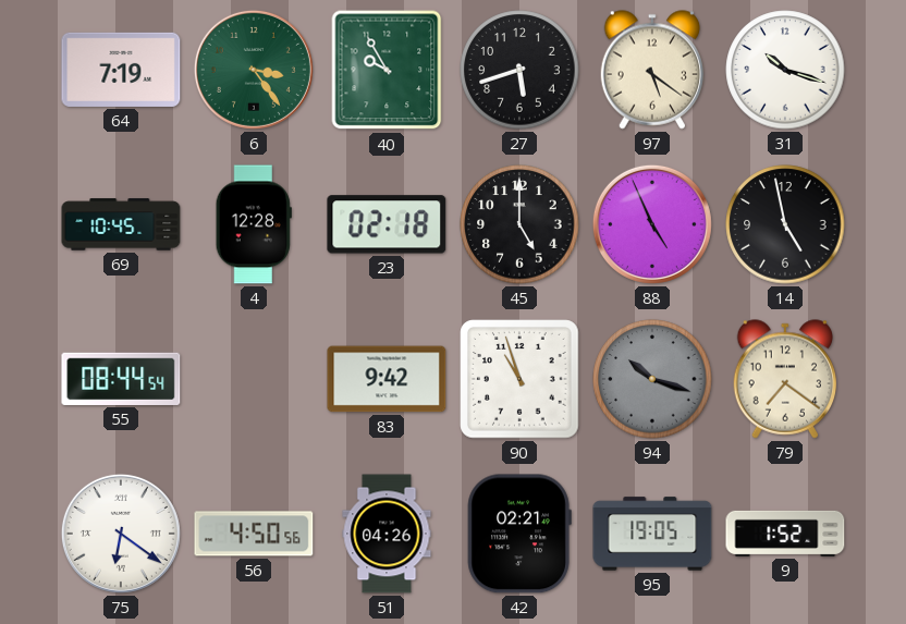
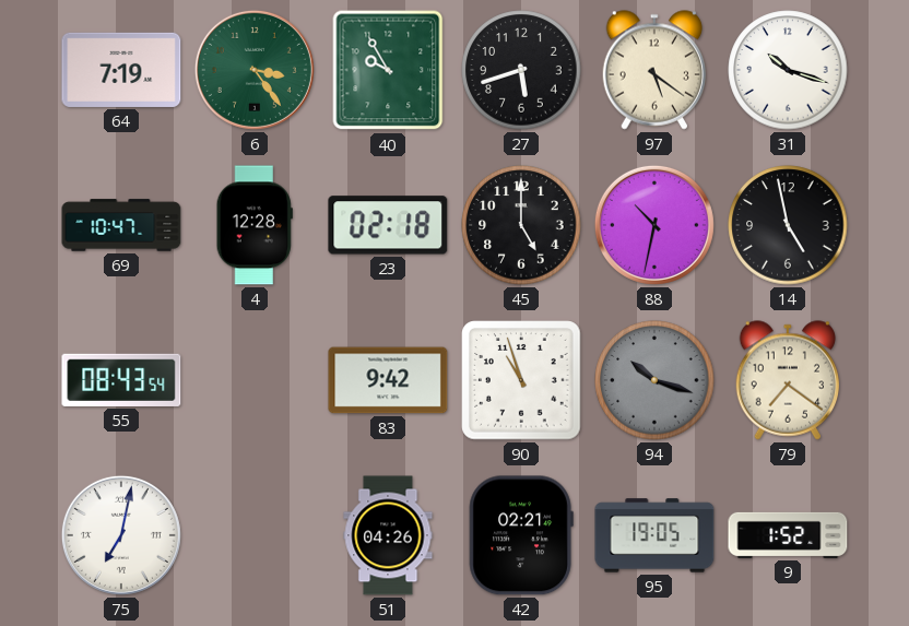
69: 10:45 -> 10:47
88: 4:56 -> 10:32
55: 08:44 -> 08:43
75: 6:21 -> 7:02
56: 4:50 -> none
